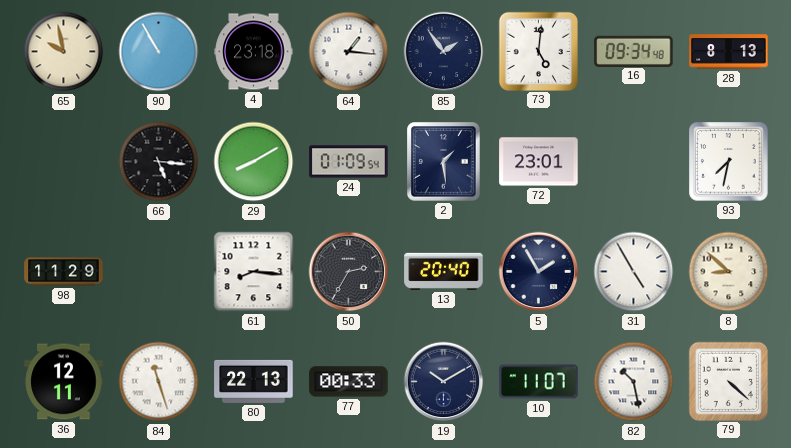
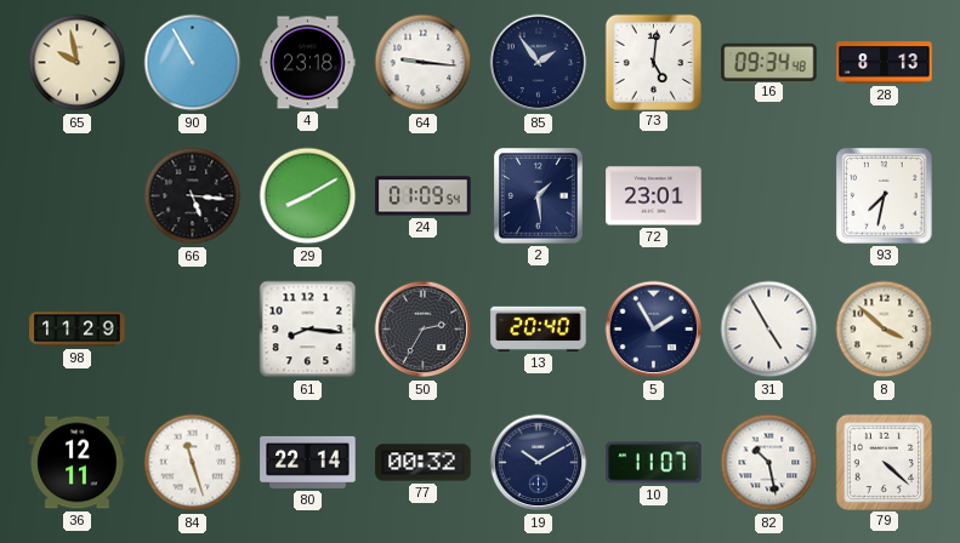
64: 1:16 -> 9:16
8: 8:52 -> 3:52
80: 22:13 -> 22:14
77: 00:33 -> 00:32
